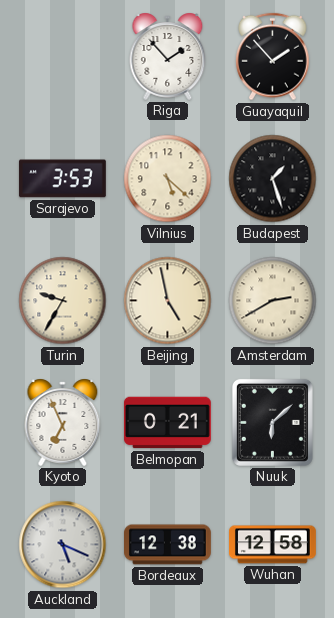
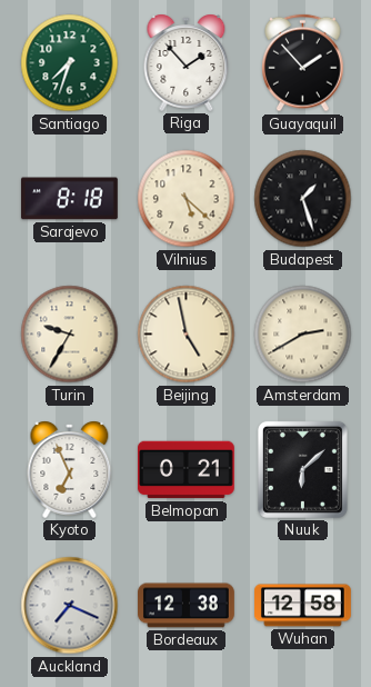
Santiago: none -> 7:33
Sarajevo: 3:53 -> 8:18
Auckland: 5:19 -> 7:19
